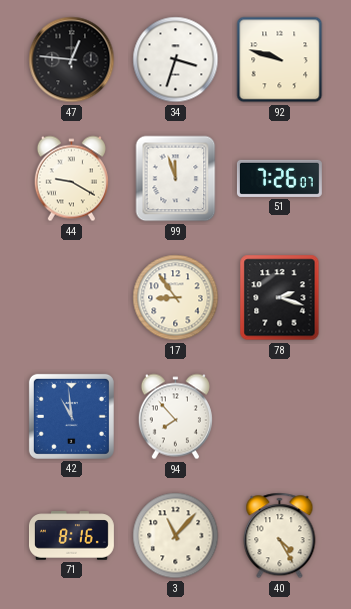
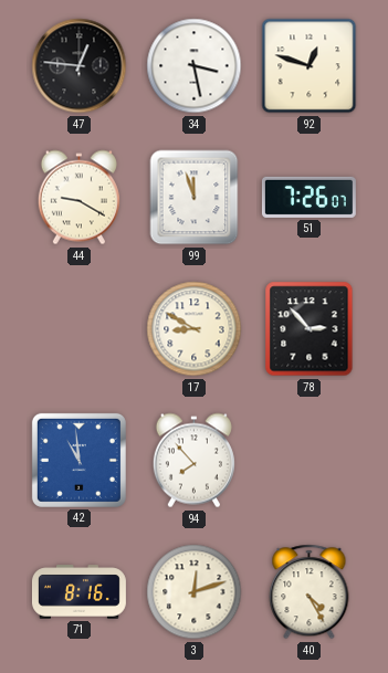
34: 3:33 -> 3:28
92: 9:48 -> 12:48
17: 8:54 -> 8:50
78: 2:18 -> 2:53
3: 11:07 -> 12:12
